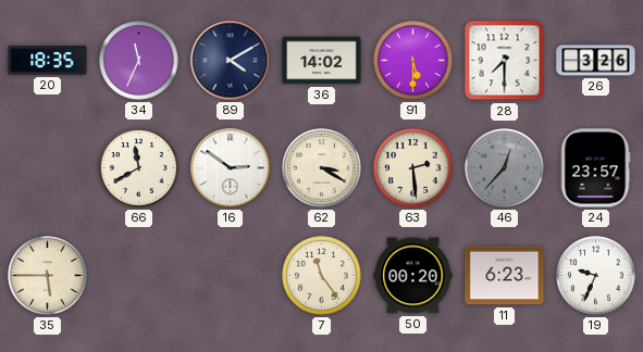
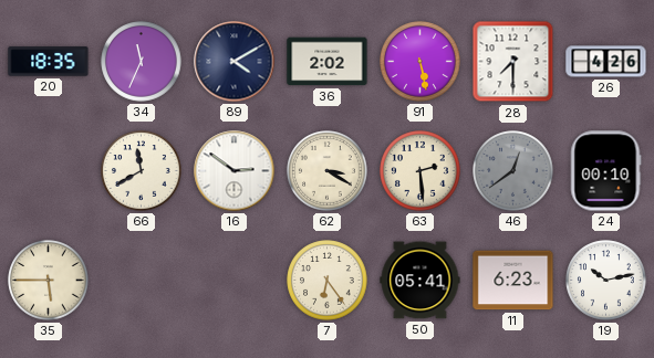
36: 14:02 -> 2:02
91: 5:30 -> 5:28
26: 3:26 -> 4:26
46: 12:37 -> 12:39
24: 23:57 -> 00:10
7: 11:24 -> 6:24
50: 00:20 -> 05:41
19: 9:34 -> 10:13
